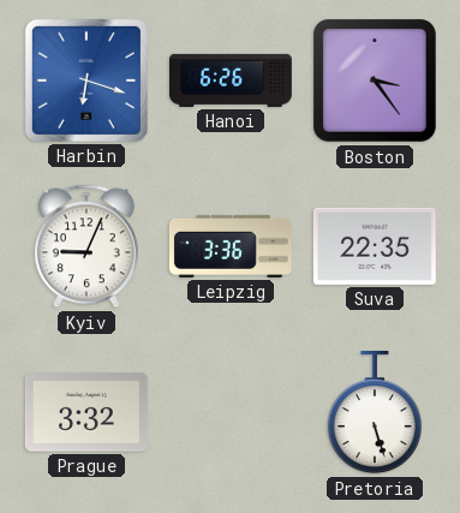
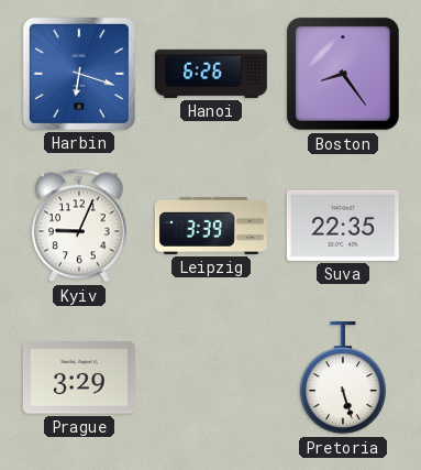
Boston: 3:24 -> 8:24
Leipzig: 3:36 -> 3:39
Prague: 3:32 -> 3:29
